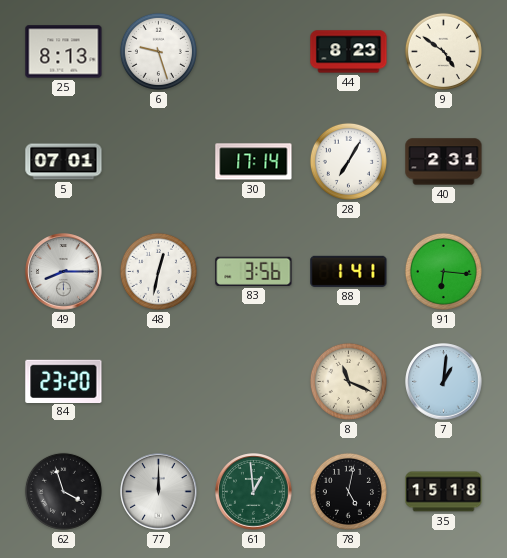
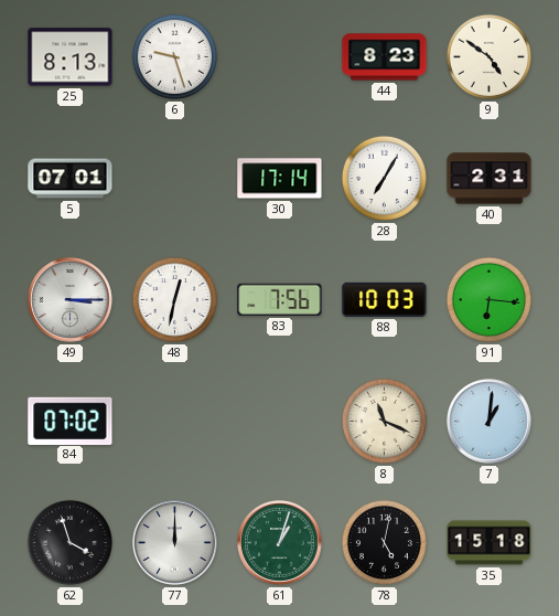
49: 8:15 -> 3:15
83: 3:56 -> 7:56
88: 1:41 -> 10:03
84: 23:20 -> 07:02
61: 12:59 -> 1:03
